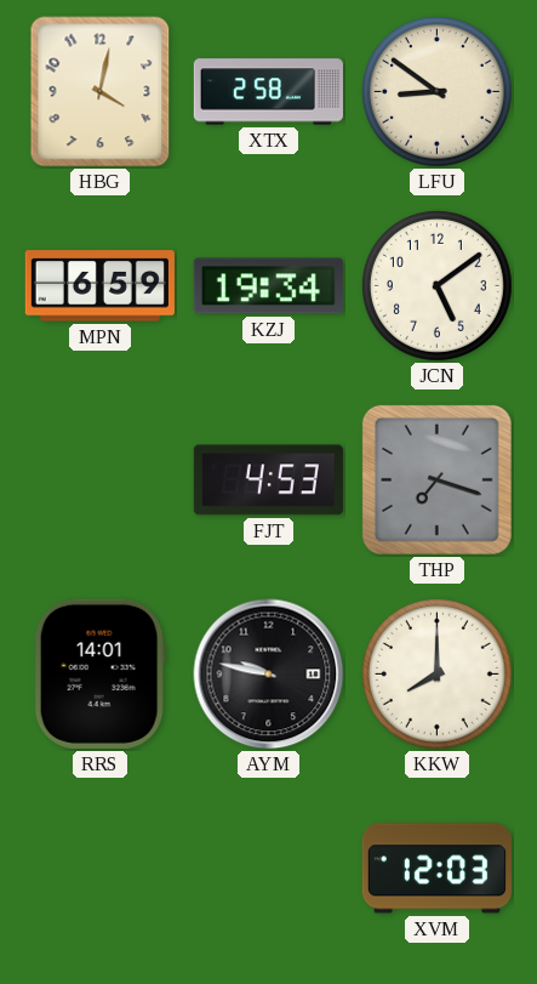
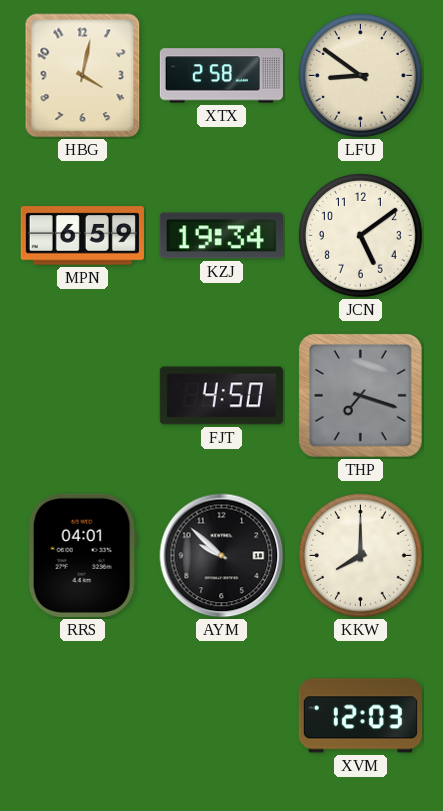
FJT: 4:53 -> 4:50
RRS: 14:01 -> 04:01
AYM: 9:47 -> 9:52
